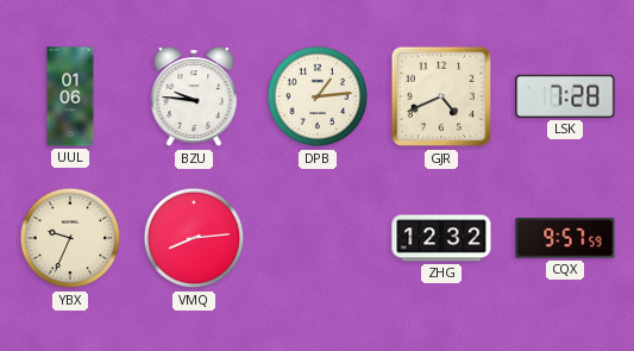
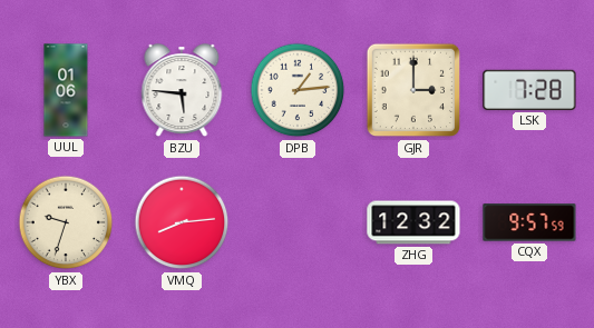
BZU: 9:46 -> 5:46
GJR: 4:41 -> 3:00
YBX: 9:34 -> 9:33
